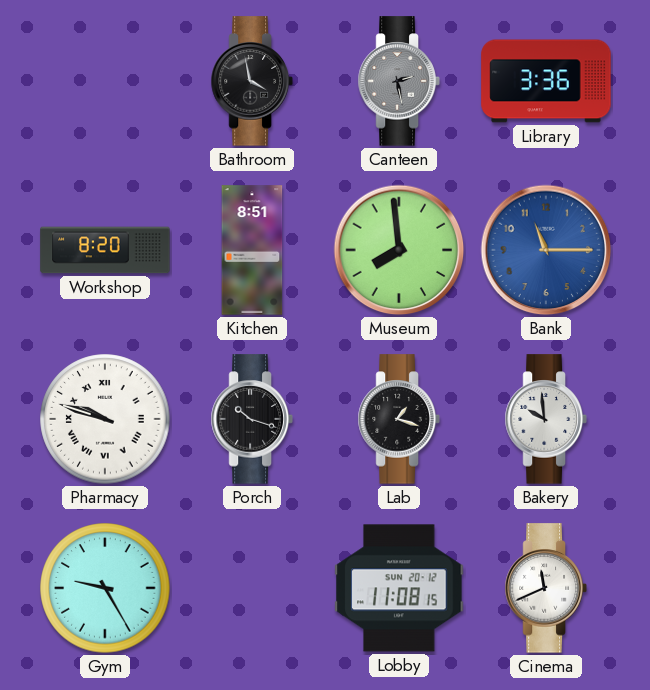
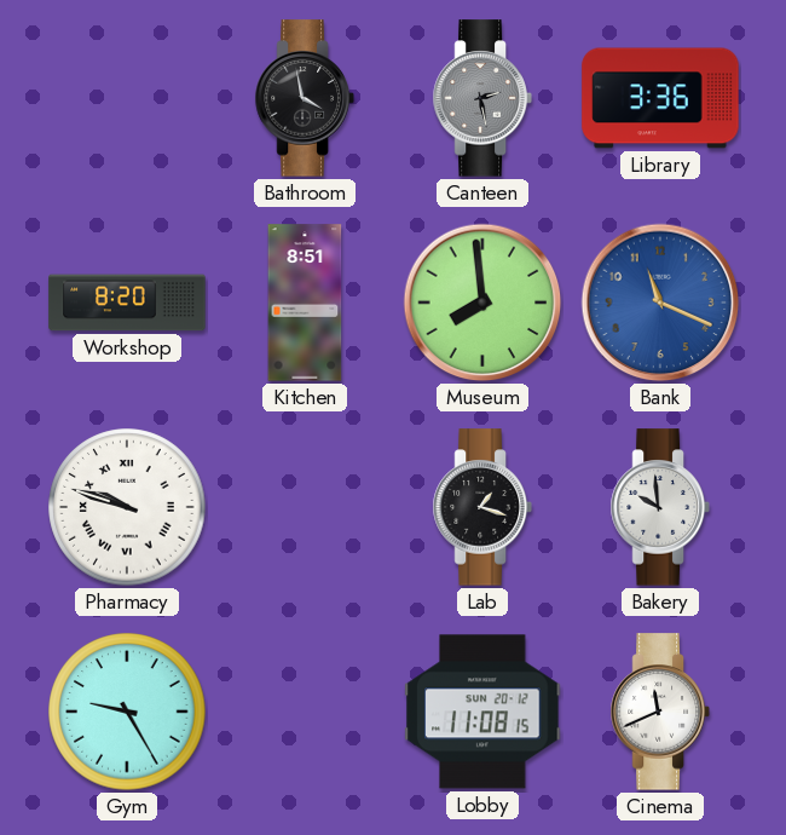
Bank: 11:15 -> 11:19
Porch: 10:18 -> none
